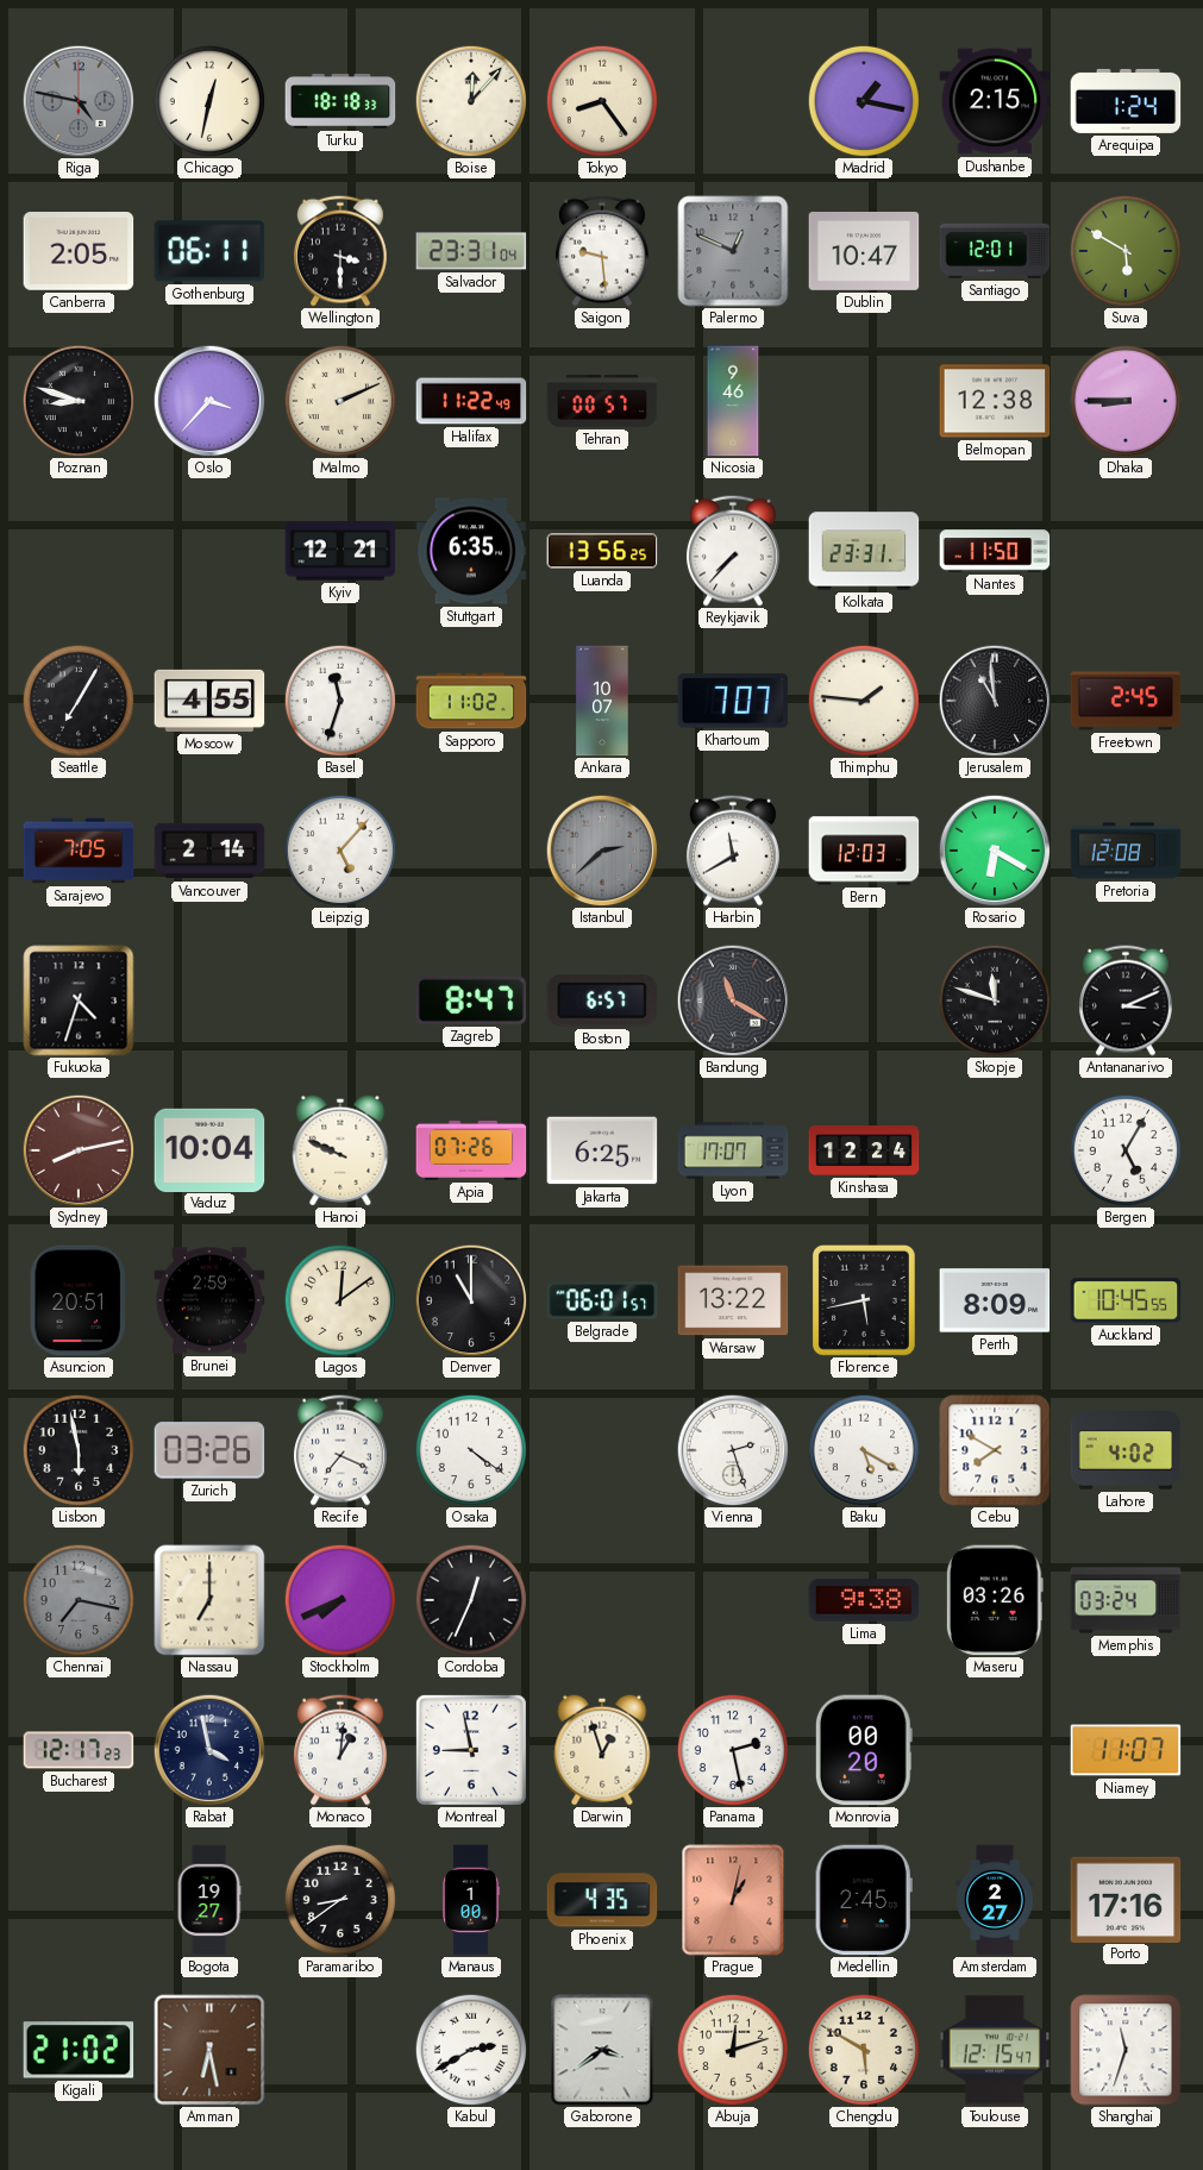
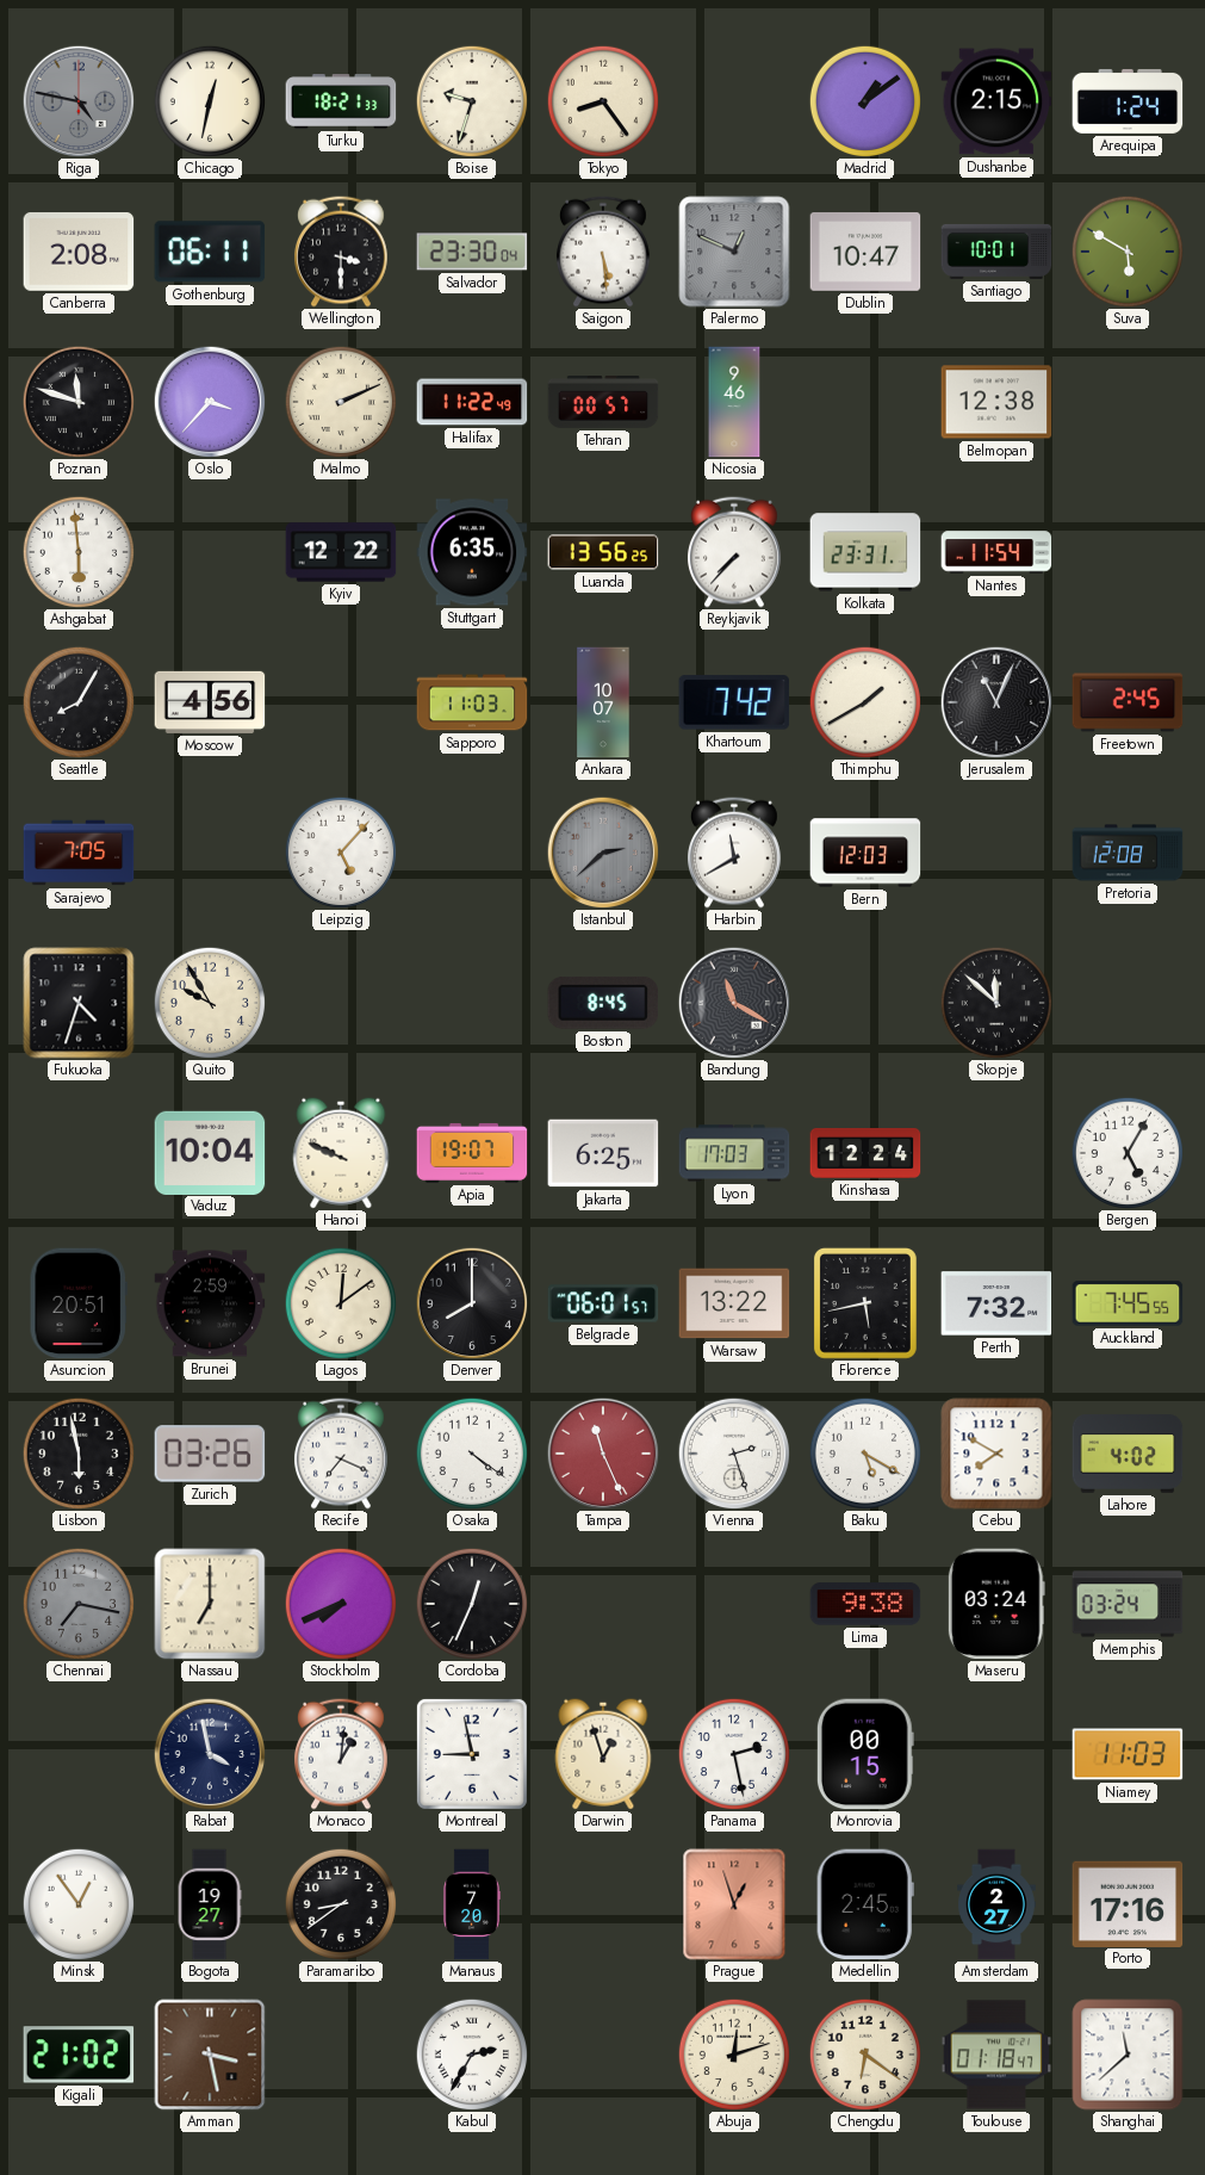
Turku: 18:18 -> 18:21
Boise: 12:07 -> 9:33
Madrid: 1:17 -> 1:09
Canberra: 2:05 -> 2:08
Salvador: 23:31 -> 23:30
Saigon: 9:29 -> 5:29
Santiago: 12:01 -> 10:01
Poznan: 8:48 -> 11:48
Dhaka: 8:45 -> none
Ashgabat: none -> 5:59
Kyiv: 12:21 -> 12:22
Nantes: 11:50 -> 11:54
Seattle: 7:05 -> 8:05
Moscow: 4:55 -> 4:56
Basel: 11:33 -> none
Sapporo: 11:02 -> 11:03
Khartoum: 7:07 -> 7:42
Thimphu: 1:46 -> 1:40
Jerusalem: 10:59 -> 11:04
Vancouver: 2:14 -> none
Rosario: 6:20 -> none
Quito: none -> 9:55
Zagreb: 8:47 -> none
Boston: 6:57 -> 8:45
Skopje: 11:48 -> 11:52
Antananarivo: 3:11 -> none
Sydney: 8:13 -> none
Apia: 07:26 -> 19:07
Lyon: 17:07 -> 17:03
Denver: 11:00 -> 8:00
Perth: 8:09 -> 7:32
Auckland: 10:45 -> 7:45
Tampa: none -> 11:26
Maseru: 03:26 -> 03:24
Bucharest: 12:17 -> none
Monrovia: 00:20 -> 00:15
Niamey: 11:07 -> 11:03
Minsk: none -> 12:54
Manaus: 1:00 -> 7:20
Phoenix: 4:35 -> none
Prague: 1:02 -> 12:57
Amman: 6:28 -> 3:28
Kabul: 2:40 -> 2:35
Gaborone: 3:39 -> none
Chengdu: 5:50 -> 6:21
Toulouse: 12:15 -> 01:18
Shanghai: 11:33 -> 11:38
